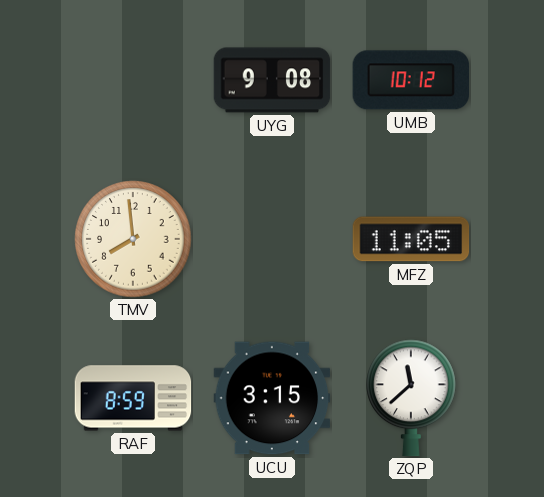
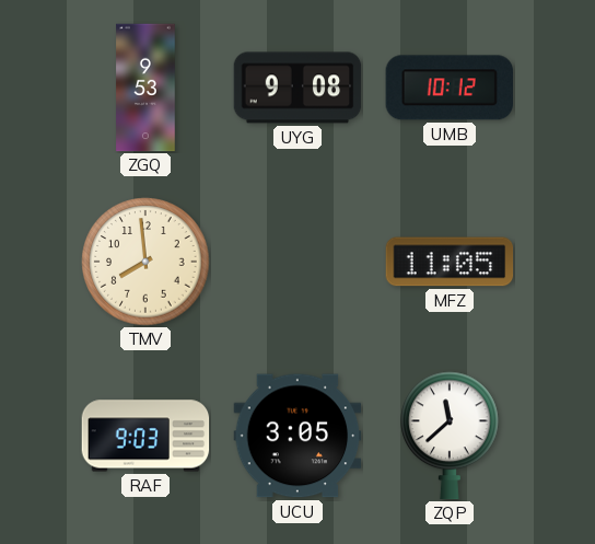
ZGQ: none -> 9:53
RAF: 8:59 -> 9:03
UCU: 3:15 -> 3:05
